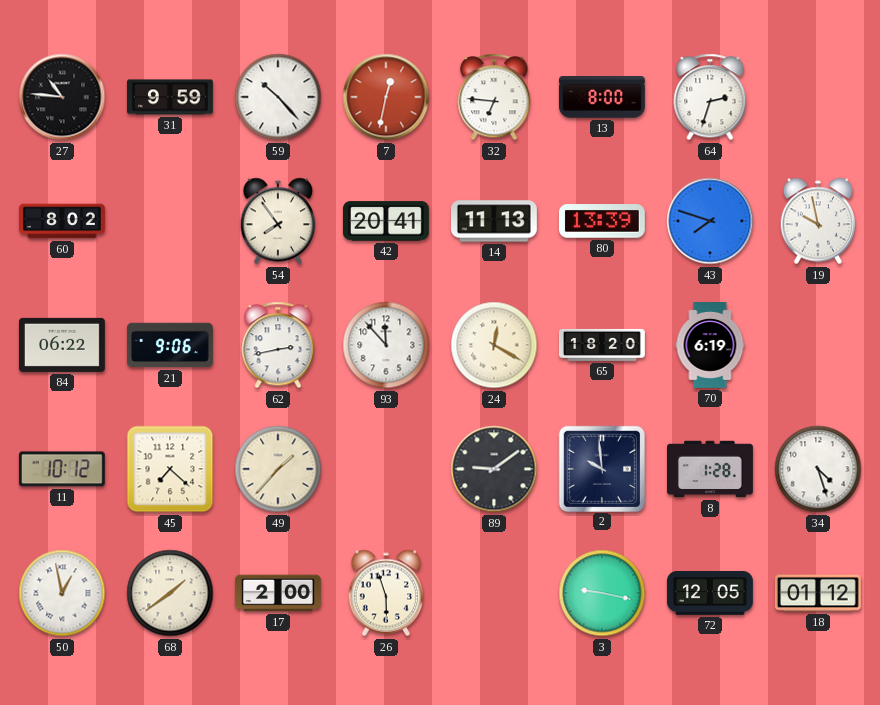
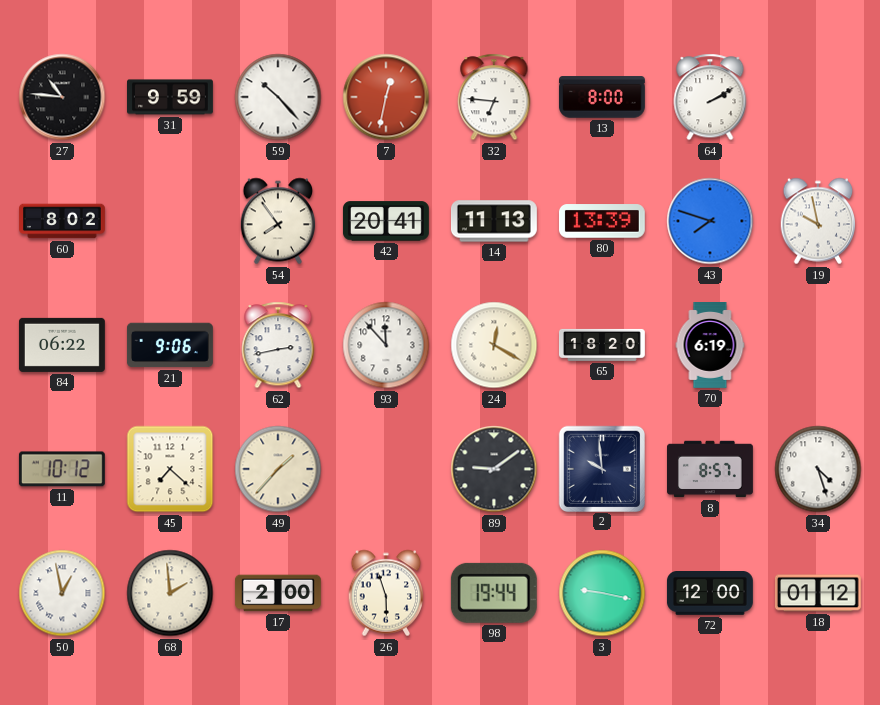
64: 2:33 -> 2:10
8: 1:28 -> 8:57
68: 1:39 -> 1:59
98: none -> 19:44
72: 12:05 -> 12:00
